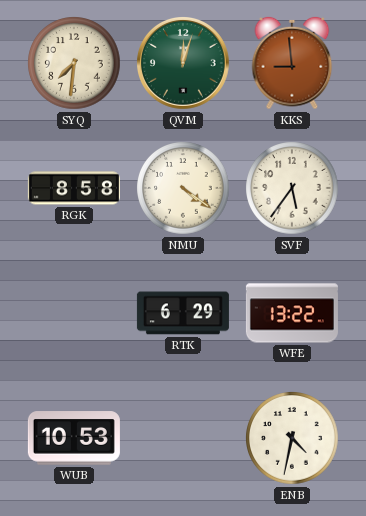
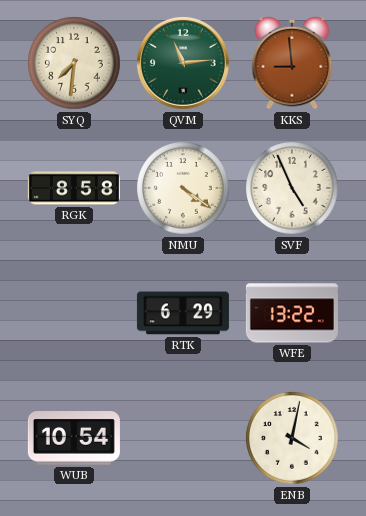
QVM: 12:03 -> 11:14
SVF: 5:36 -> 4:56
WUB: 10:53 -> 10:54
ENB: 4:32 -> 4:02
